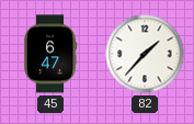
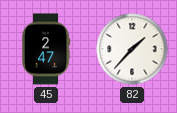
45: 6:47 -> 2:47
